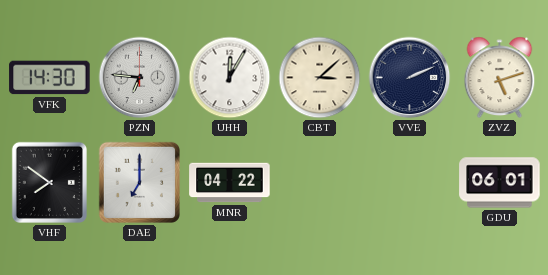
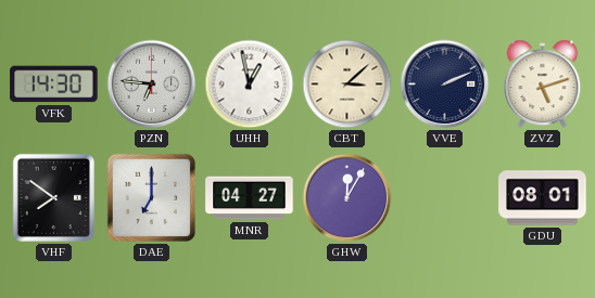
UHH: 12:05 -> 12:58
MNR: 04:22 -> 04:27
GHW: none -> 12:05
GDU: 06:01 -> 08:01
